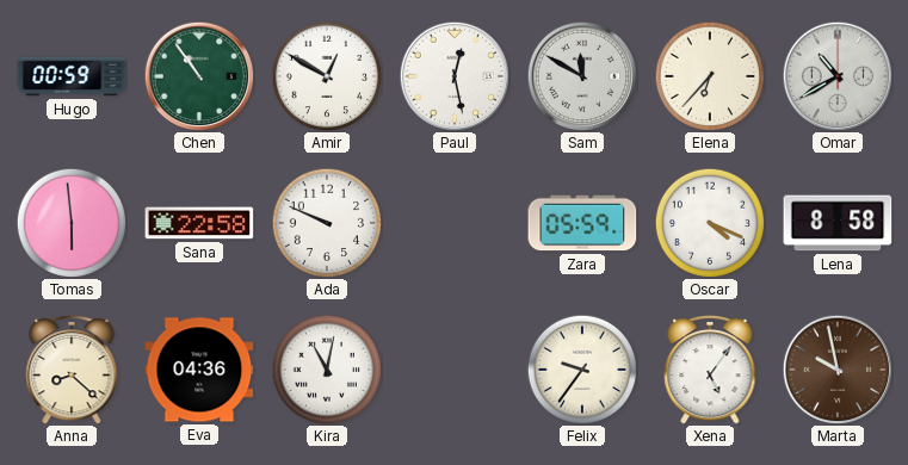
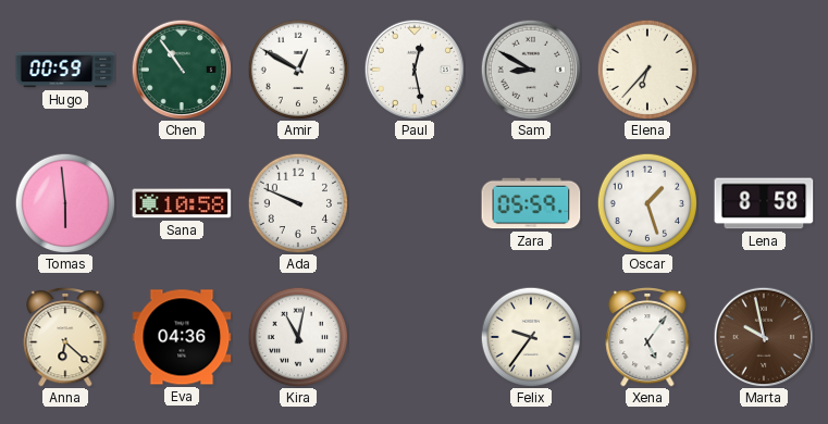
Sam: 11:50 -> 8:50
Omar: 10:40 -> none
Sana: 22:58 -> 10:58
Oscar: 4:19 -> 1:27
Anna: 8:22 -> 6:22
